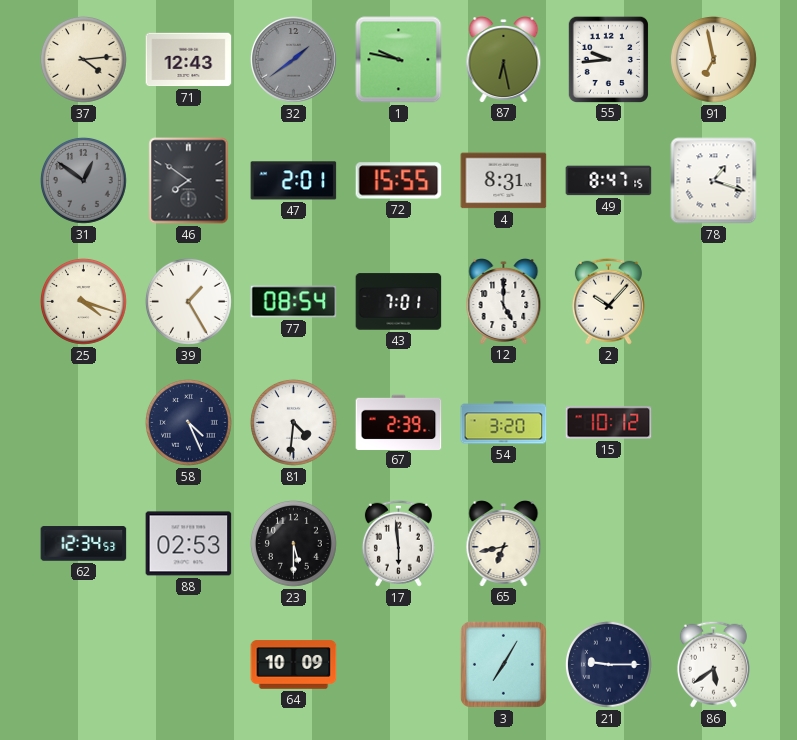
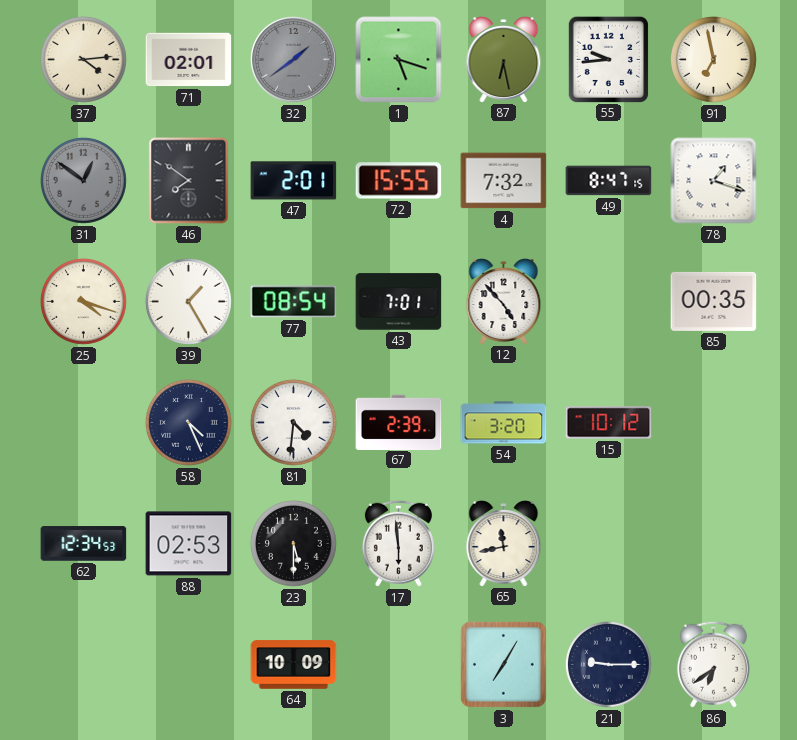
71: 12:43 -> 02:01
1: 9:47 -> 5:18
4: 8:31 -> 7:32
12: 5:00 -> 4:53
2: 10:07 -> none
85: none -> 00:35
65: 6:43 -> 11:43
86: 5:39 -> 6:39
